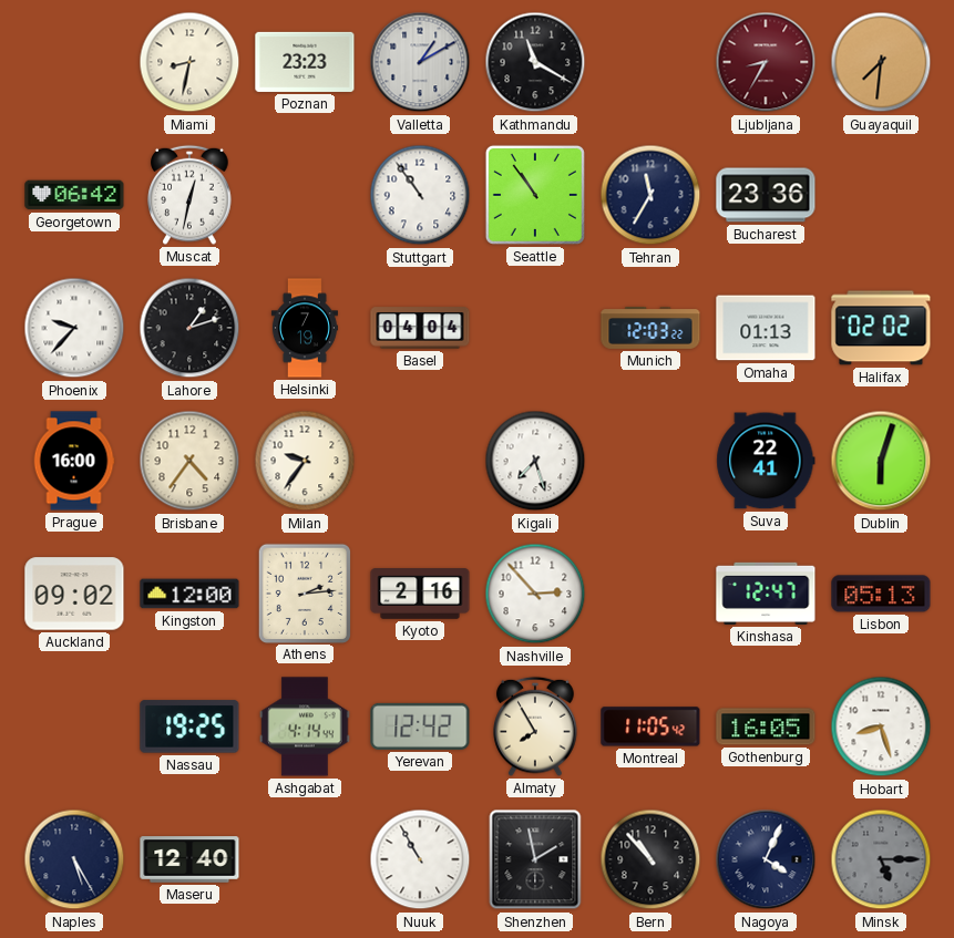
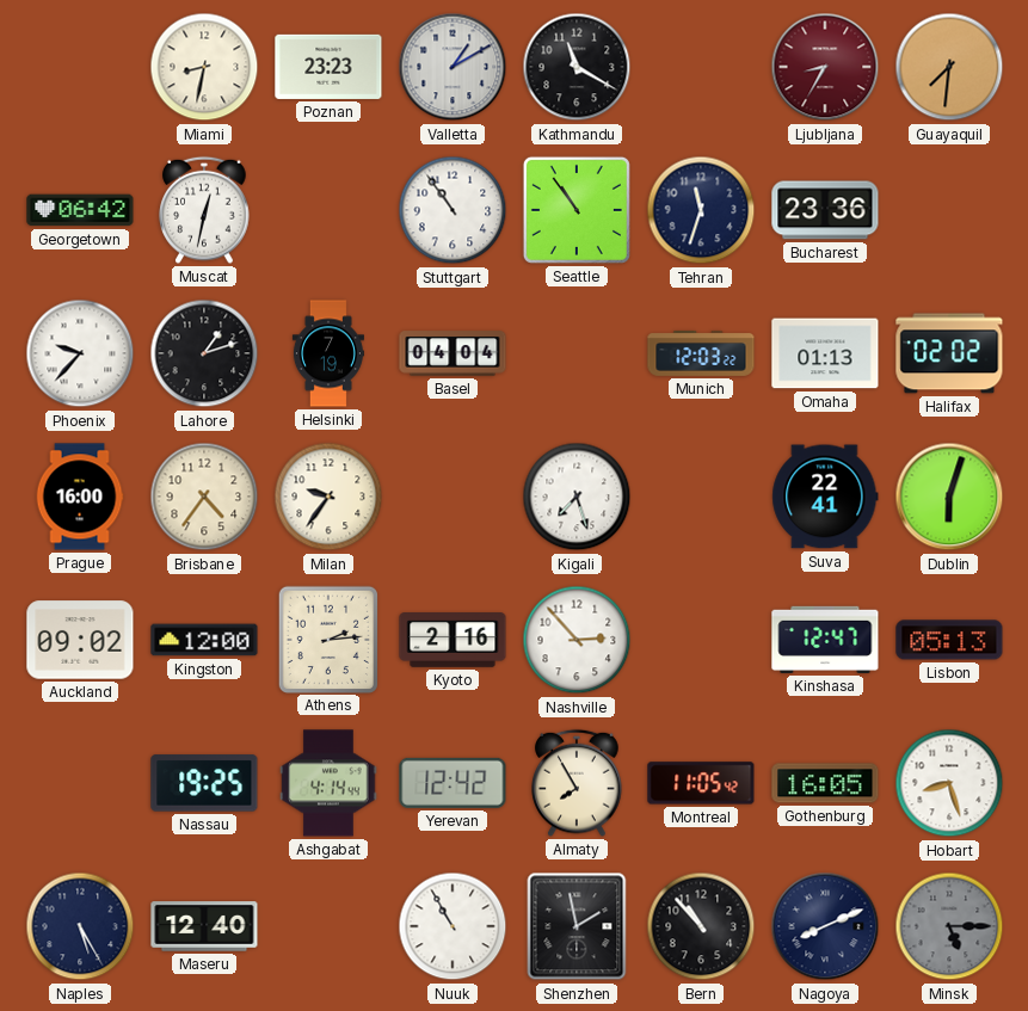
Tehran: 11:35 -> 11:33
Nagoya: 4:04 -> 8:11
